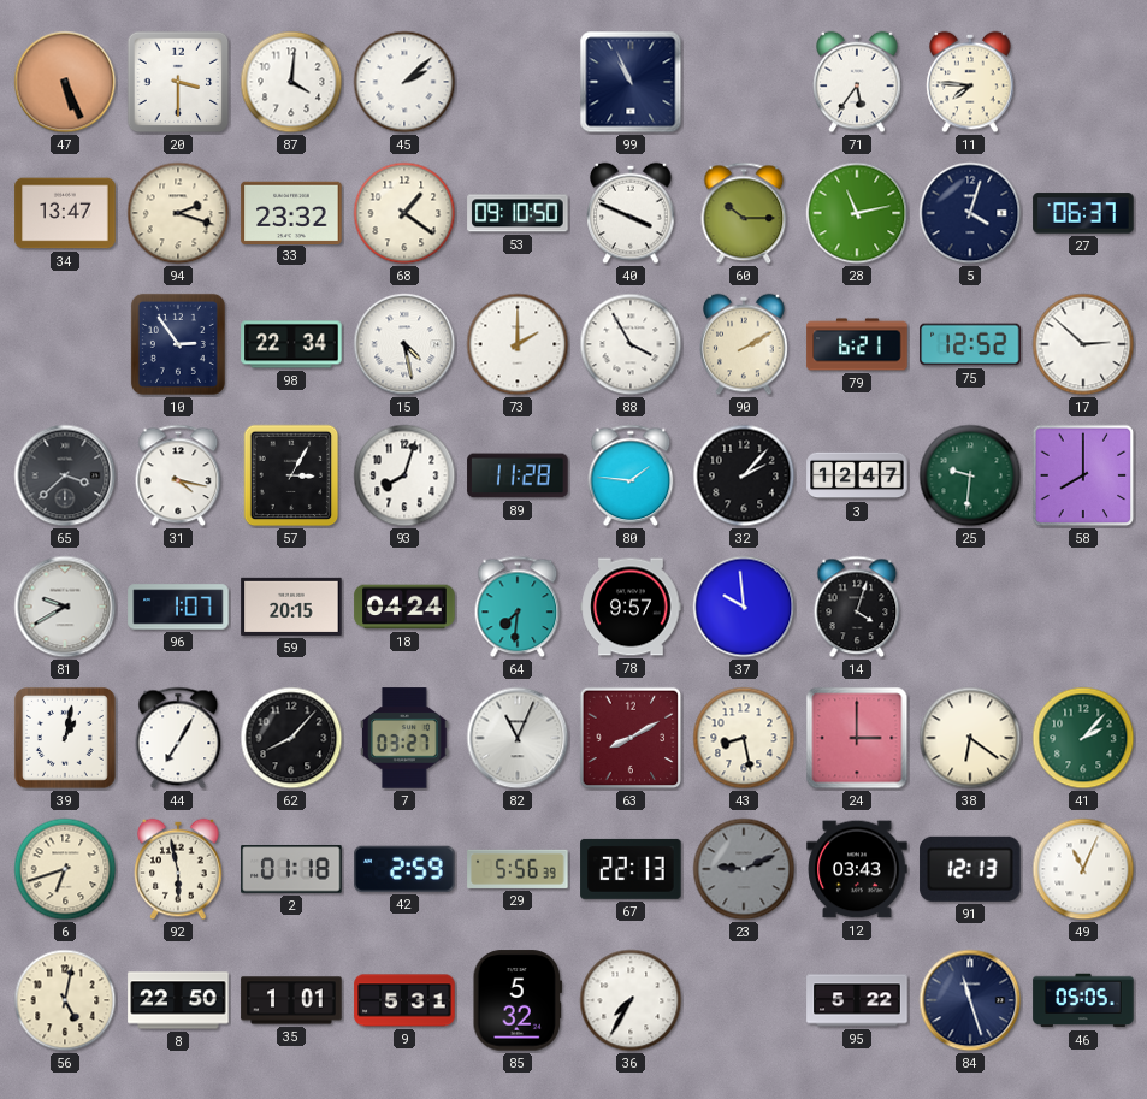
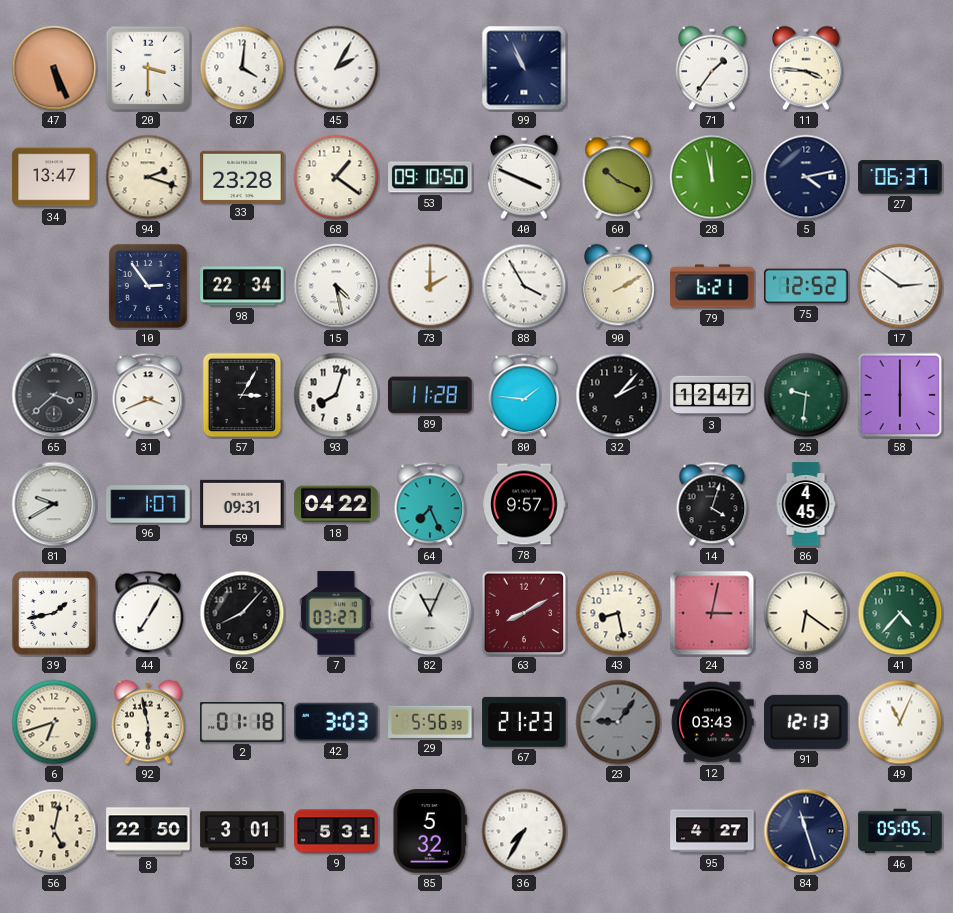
45: 2:08 -> 2:05
71: 5:36 -> 1:36
11: 7:46 -> 3:46
33: 23:32 -> 23:28
60: 10:15 -> 10:19
28: 11:13 -> 11:58
5: 4:03 -> 4:13
17: 2:52 -> 2:51
31: 4:17 -> 3:41
58: 8:00 -> 6:00
59: 20:15 -> 09:31
18: 04:24 -> 04:22
64: 7:31 -> 7:26
37: 9:59 -> none
86: none -> 4:45
39: 1:02 -> 1:43
24: 3:00 -> 3:02
41: 2:07 -> 4:37
42: 2:59 -> 3:03
67: 22:13 -> 21:23
23: 9:11 -> 9:06
35: 1:01 -> 3:01
95: 5:22 -> 4:27
